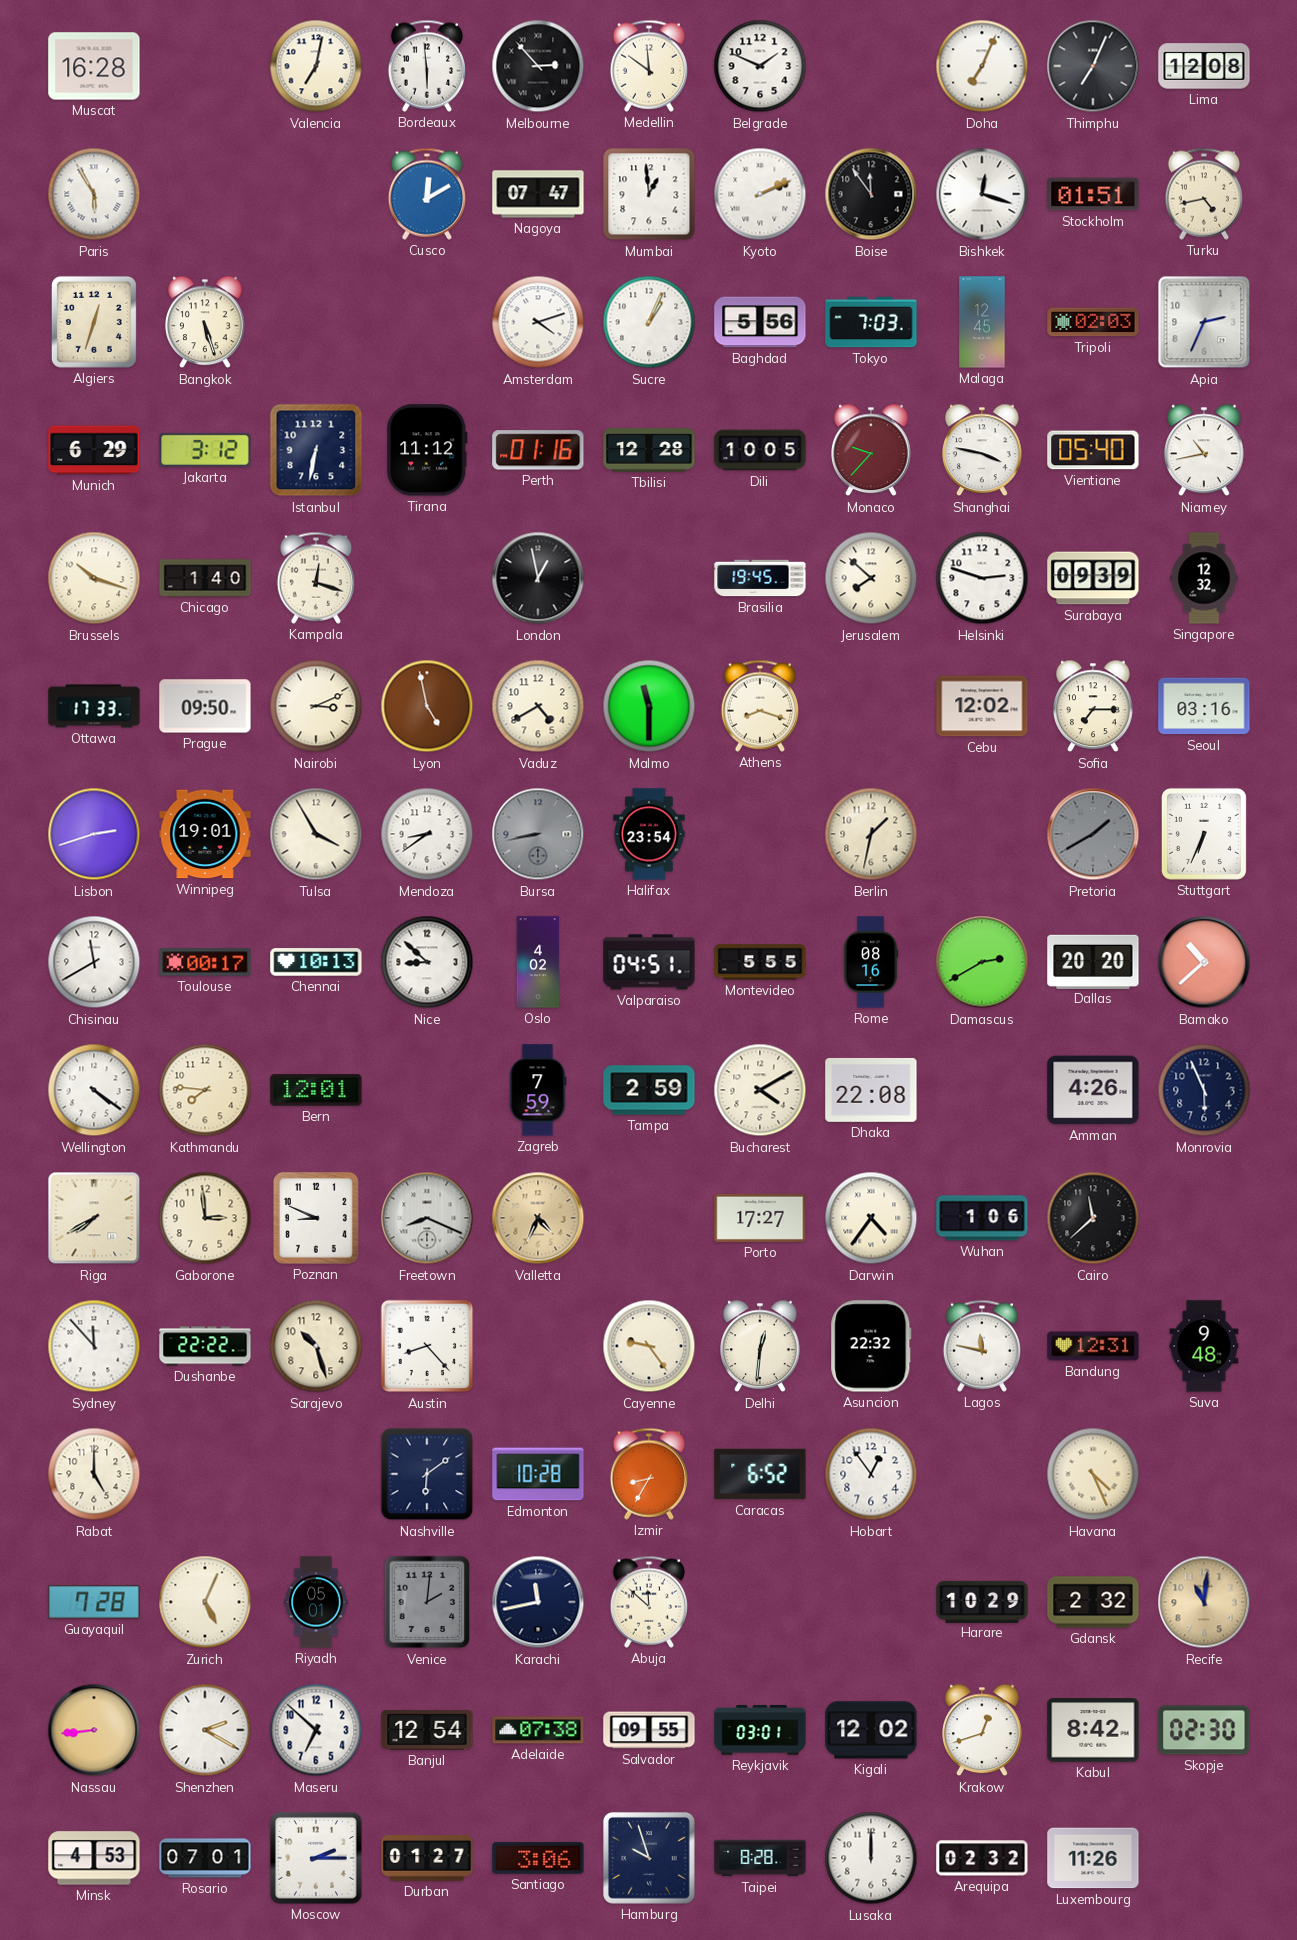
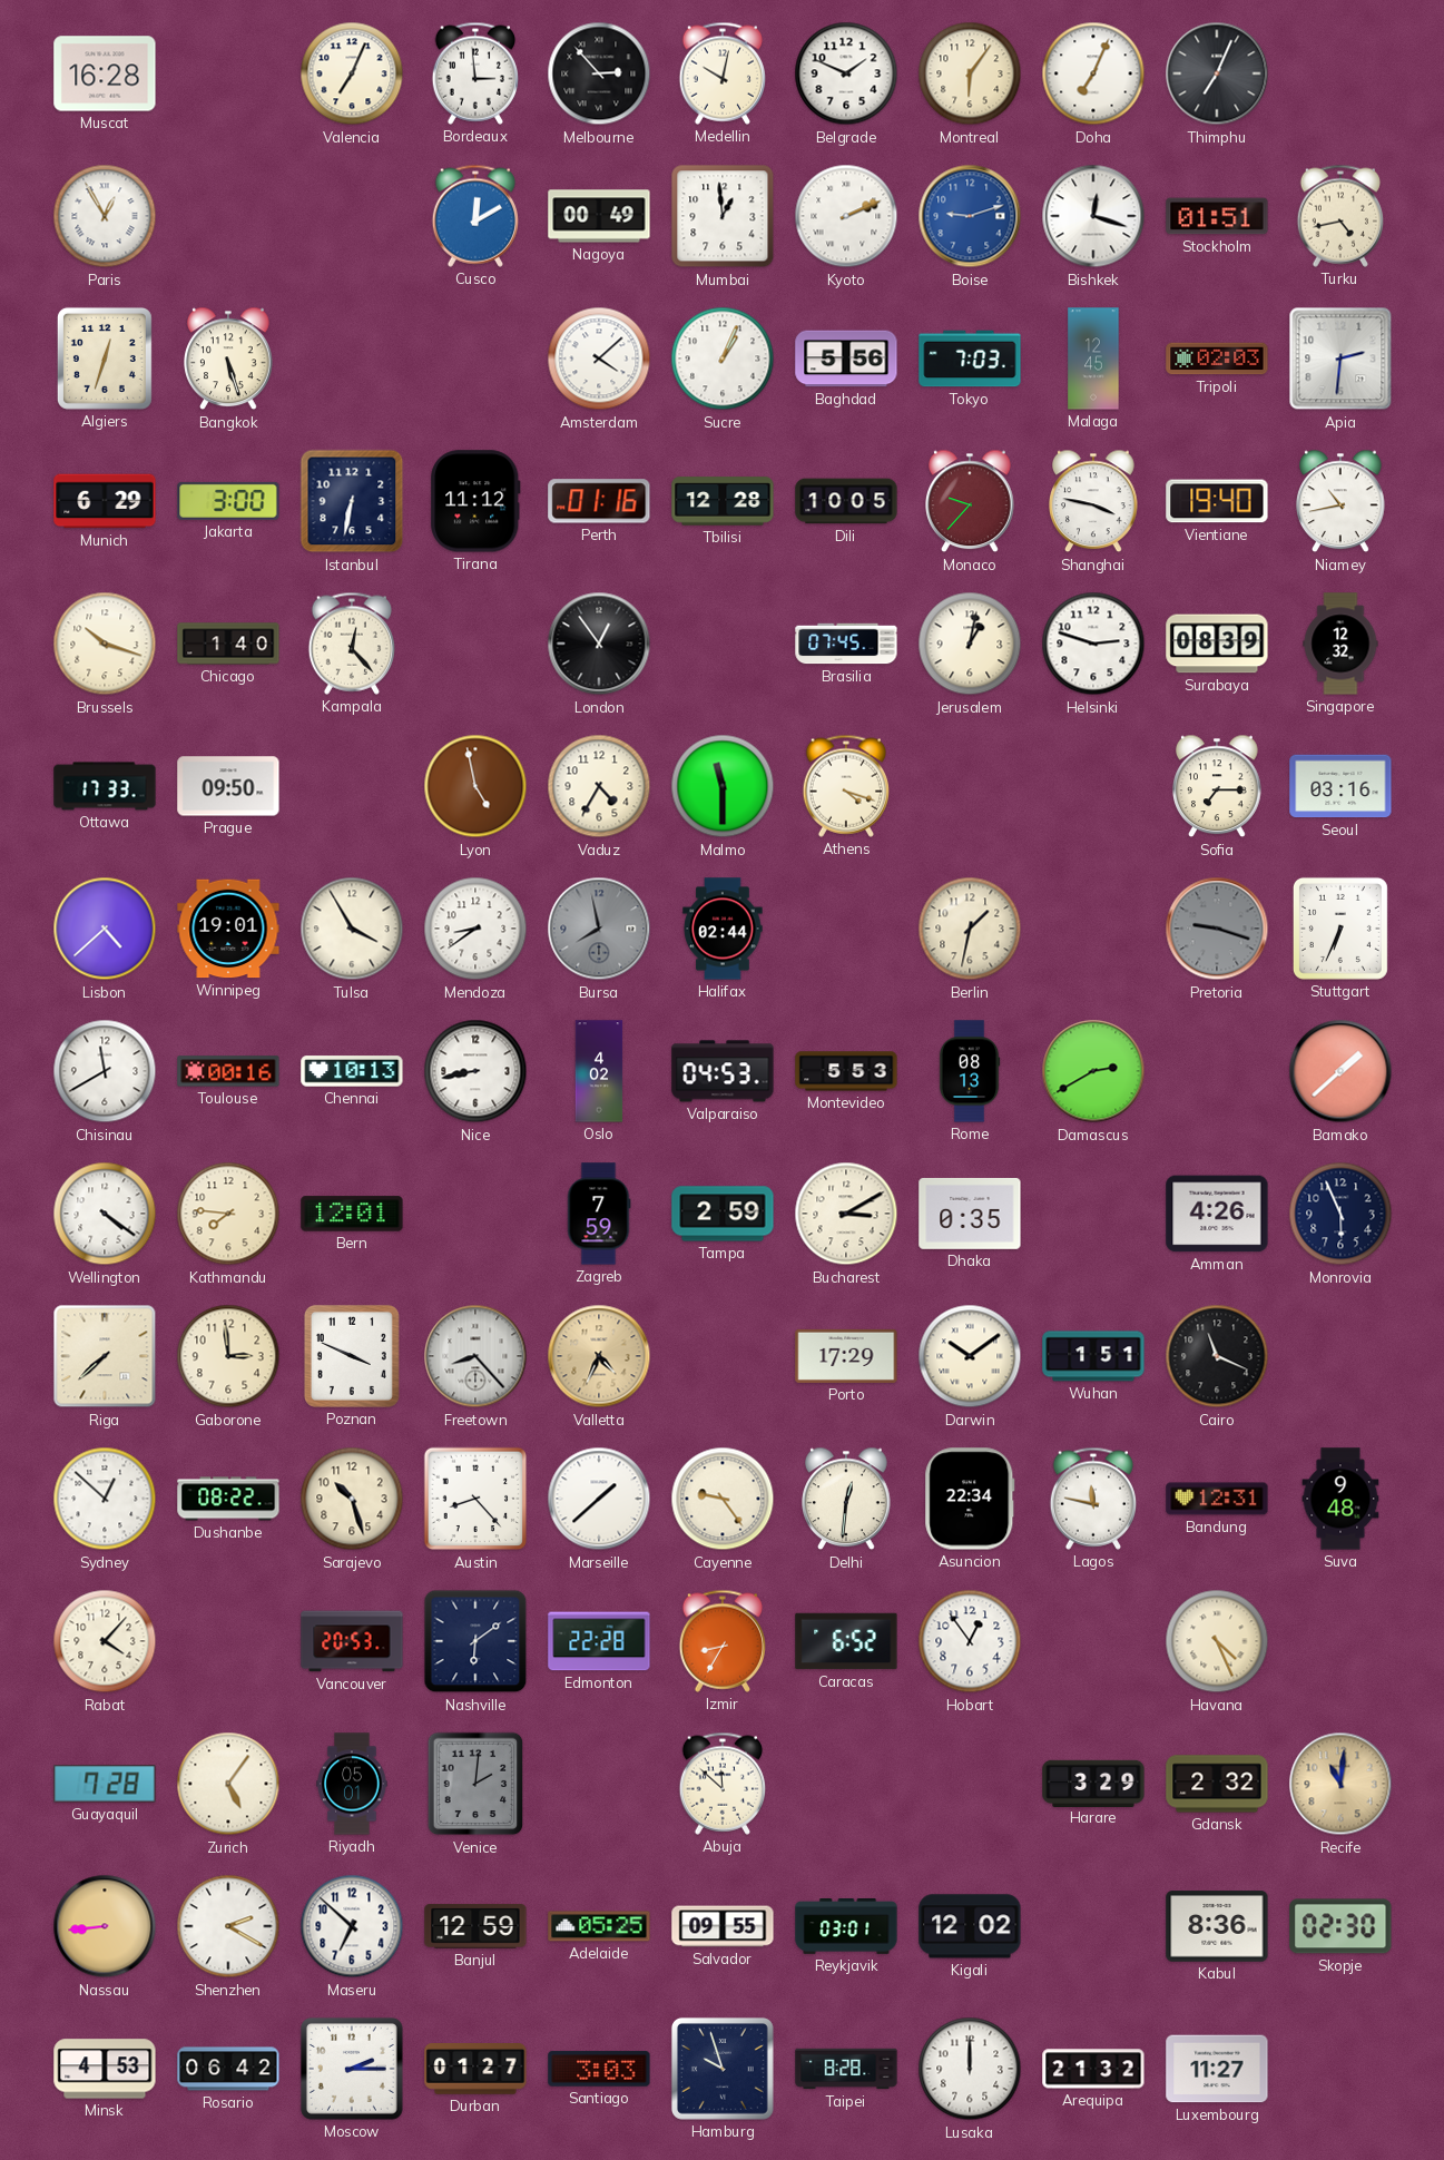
Valencia: 7:02 -> 7:04
Bordeaux: 5:59 -> 2:59
Medellin: 11:51 -> 10:02
Montreal: none -> 6:06
Lima: 12:08 -> none
Paris: 5:55 -> 12:55
Nagoya: 07:47 -> 00:49
Boise: 11:54 -> 9:12
Boise dial: black -> blue
Amsterdam: 4:12 -> 4:08
Apia: 2:34 -> 2:31
Jakarta: 3:12 -> 3:00
Vientiane: 05:40 -> 19:40
Kampala: 12:18 -> 12:23
London: 12:58 -> 12:54
Brasilia: 19:45 -> 07:45
Jerusalem: 7:52 -> 1:02
Surabaya: 09:39 -> 08:39
Nairobi: 3:11 -> none
Vaduz: 4:40 -> 4:35
Athens: 8:18 -> 4:18
Cebu: 12:02 -> none
Lisbon: 2:42 -> 4:38
Bursa: 8:43 -> 7:58
Halifax: 23:54 -> 02:44
Pretoria: 1:40 -> 9:18
Toulouse: 00:17 -> 00:16
Nice: 8:52 -> 8:43
Valparaiso: 04:51 -> 04:53
Montevideo: 5:55 -> 5:53
Rome: 08:16 -> 08:13
Dallas: 20:20 -> none
Bamako: 10:38 -> 1:38
Bucharest: 4:10 -> 3:10
Dhaka: 22:08 -> 0:35
Riga: 7:40 -> 7:38
Poznan: 8:49 -> 3:49
Freetown: 8:19 -> 8:23
Porto: 17:27 -> 17:29
Darwin: 4:36 -> 10:09
Wuhan: 1:06 -> 1:51
Cairo: 11:38 -> 11:19
Sydney: 11:53 -> 12:52
Dushanbe: 22:22 -> 08:22
Marseille: none -> 1:38
Asuncion: 22:32 -> 22:34
Rabat: 5:00 -> 4:07
Vancouver: none -> 20:53
Edmonton: 10:28 -> 22:28
Zurich: 5:04 -> 5:06
Karachi: 11:43 -> none
Harare: 10:29 -> 3:29
Banjul: 12:54 -> 12:59
Adelaide: 07:38 -> 05:25
Krakow: 12:42 -> none
Kabul: 8:42 -> 8:36
Rosario: 07:01 -> 06:42
Santiago: 3:06 -> 3:03
Arequipa: 02:32 -> 21:32
Luxembourg: 11:26 -> 11:27
